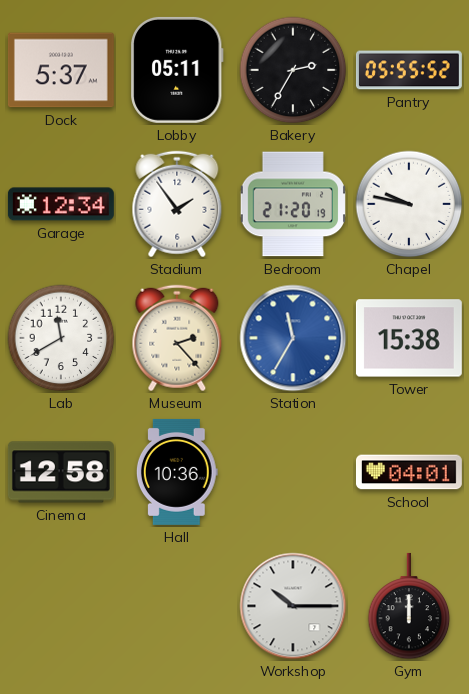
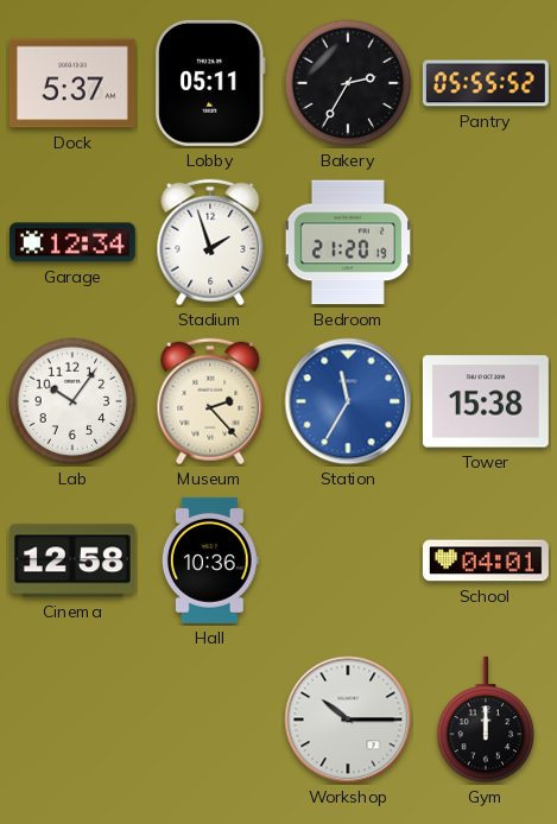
Stadium: 1:54 -> 1:57
Chapel: 9:47 -> none
Lab: 11:40 -> 10:06
